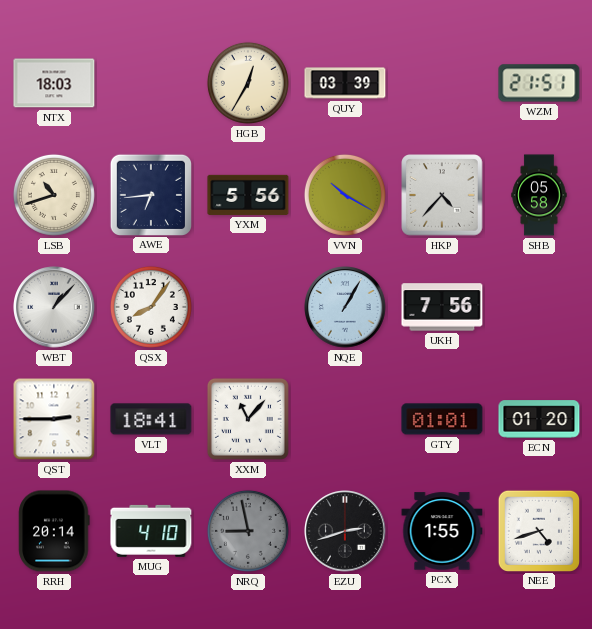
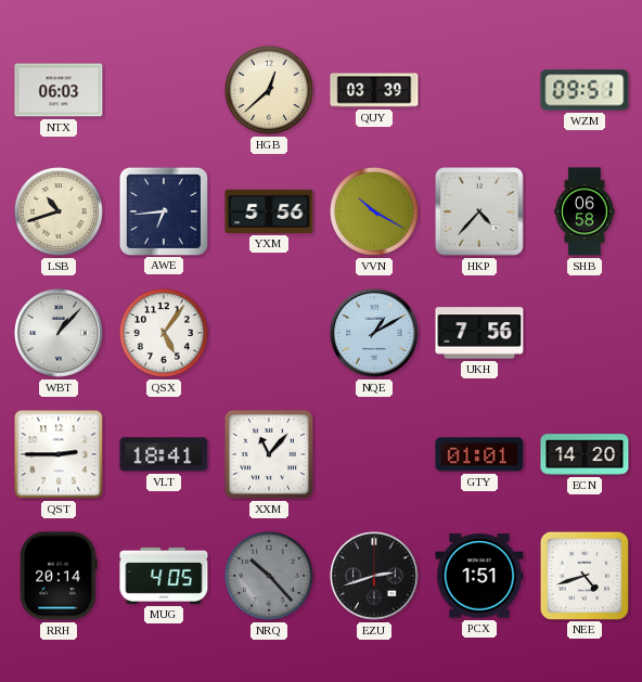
NTX: 18:03 -> 06:03
HGB: 12:35 -> 12:38
WZM: 21:51 -> 09:51
SHB: 05:58 -> 06:58
QSX: 8:06 -> 5:06
NQE: 1:05 -> 1:10
ECN: 01:20 -> 14:20
MUG: 4:10 -> 4:05
NRQ: 8:58 -> 10:23
PCX: 1:55 -> 1:51
